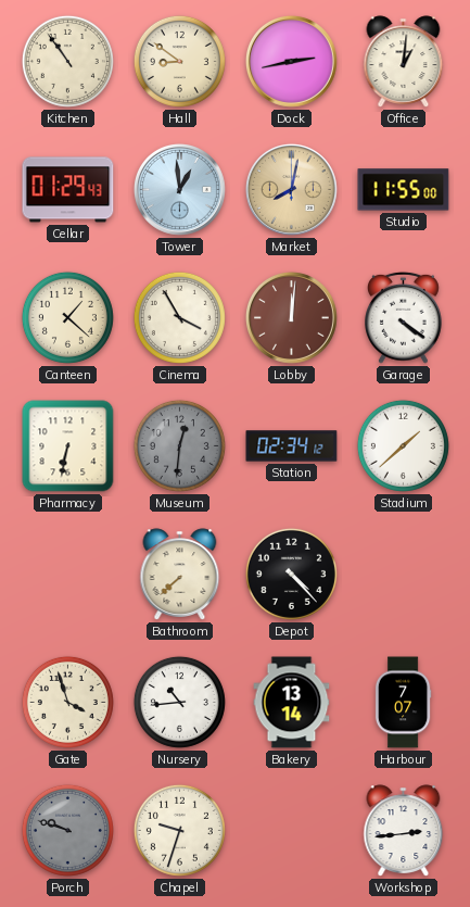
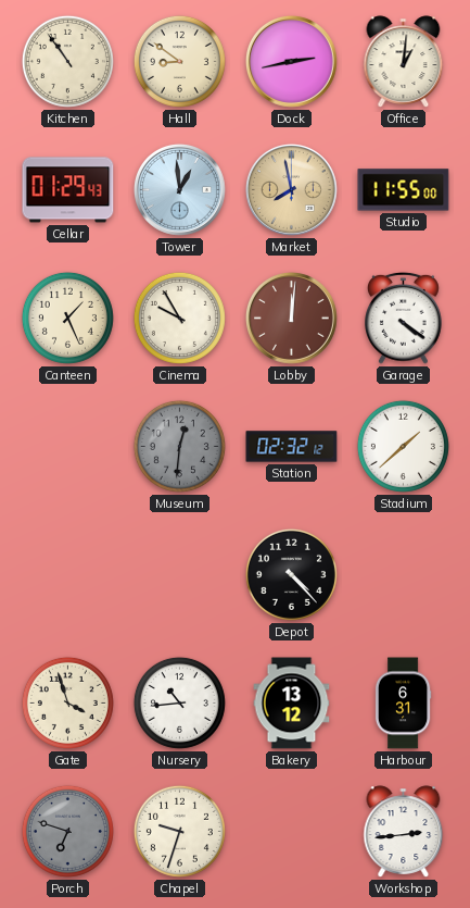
Market: 8:02 -> 7:58
Canteen: 1:22 -> 1:26
Cinema: 3:55 -> 9:55
Pharmacy: 6:32 -> none
Station: 02:34 -> 02:32
Bathroom: 7:38 -> none
Bakery: 13:14 -> 13:12
Harbour: 7:07 -> 6:31
Porch: 9:48 -> 6:48
